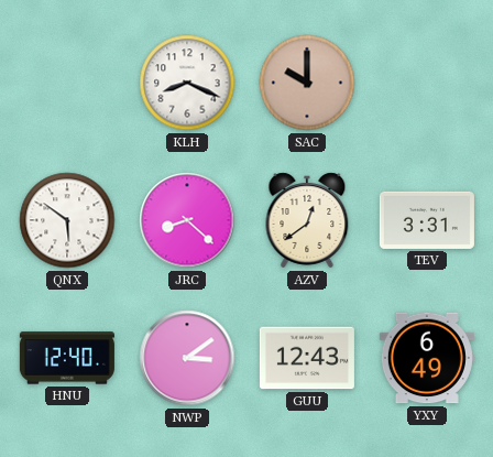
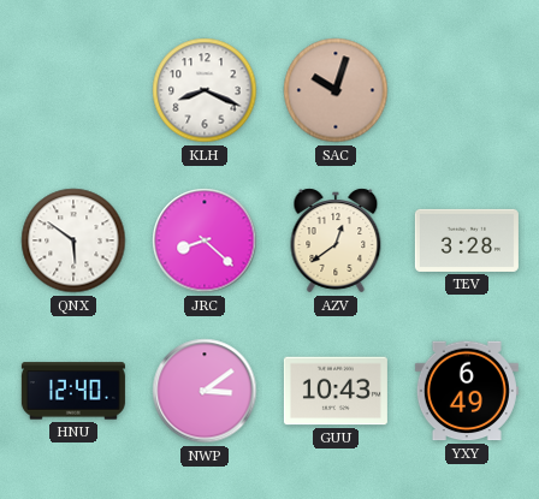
SAC: 10:00 -> 10:03
TEV: 3:31 -> 3:28
GUU: 12:43 -> 10:43
